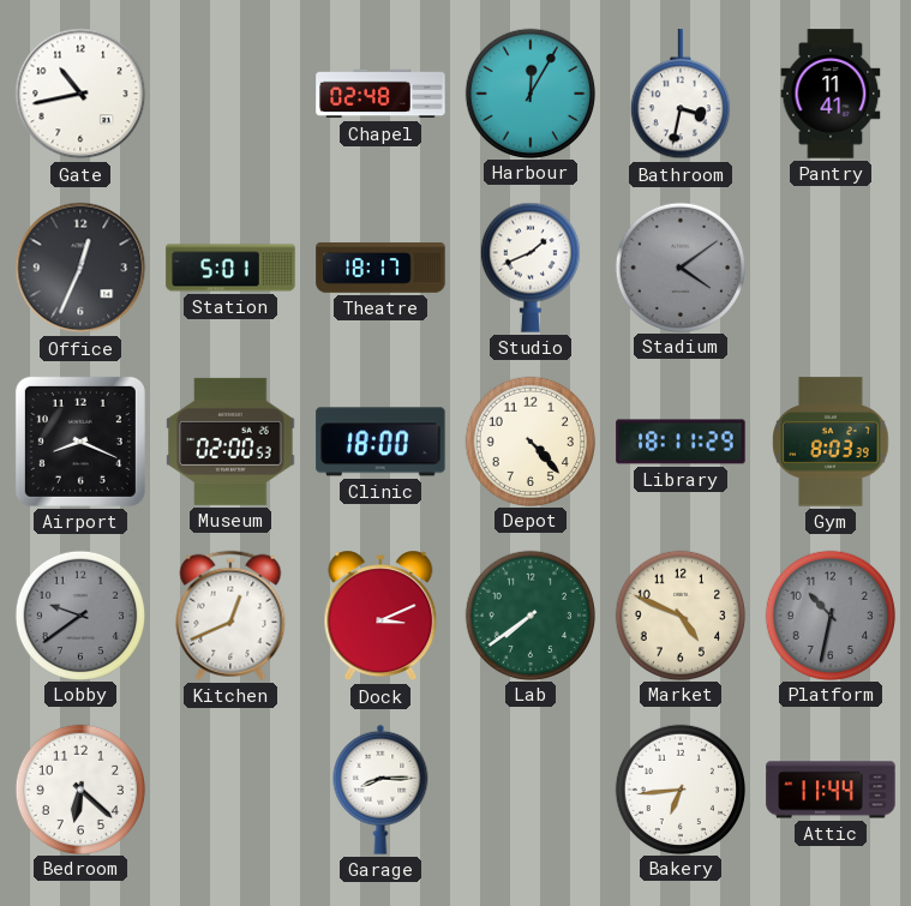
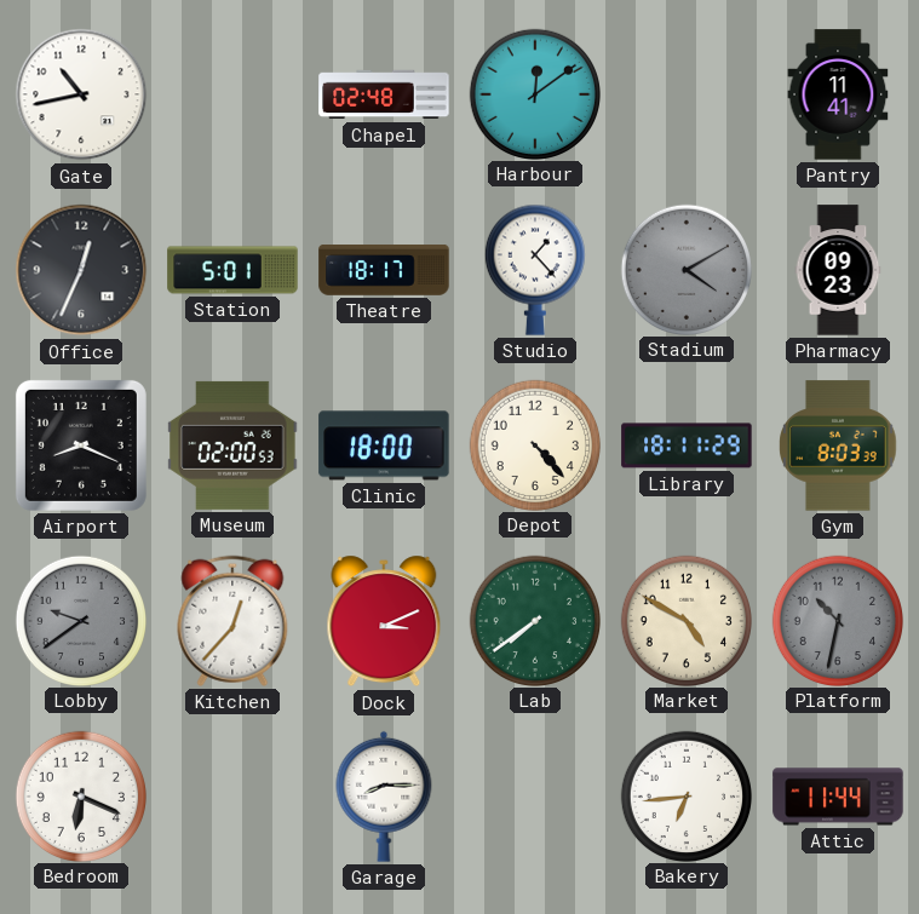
Harbour: 12:05 -> 12:09
Bathroom: 3:32 -> none
Studio: 1:41 -> 1:23
Stadium: 4:09 -> 4:10
Pharmacy: none -> 09:23
Kitchen: 12:41 -> 12:37
Market: 4:49 -> 4:50
Bedroom: 6:22 -> 6:19
